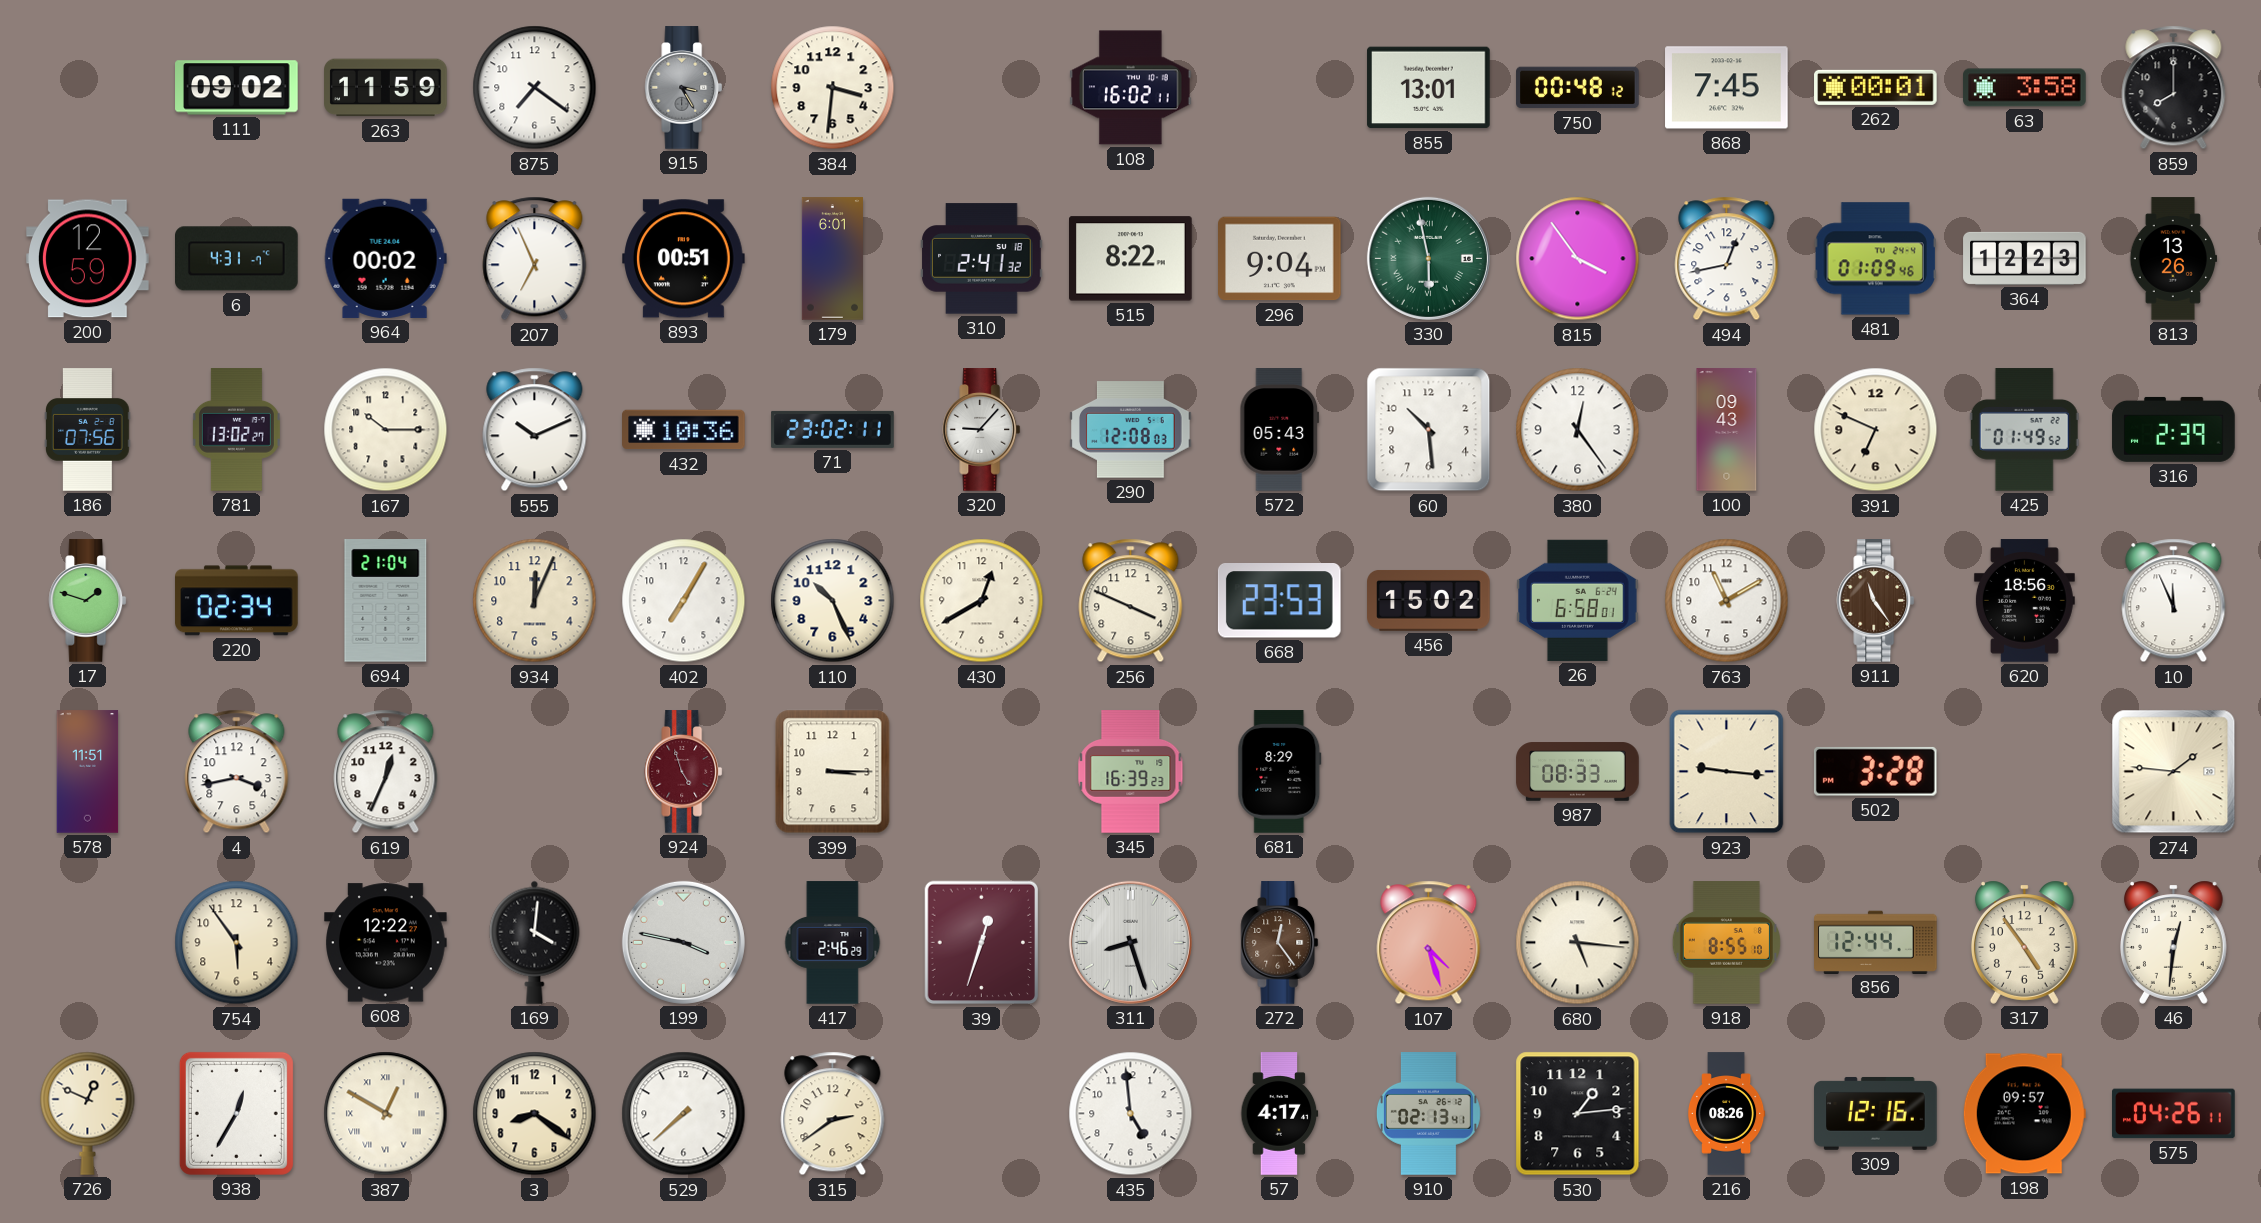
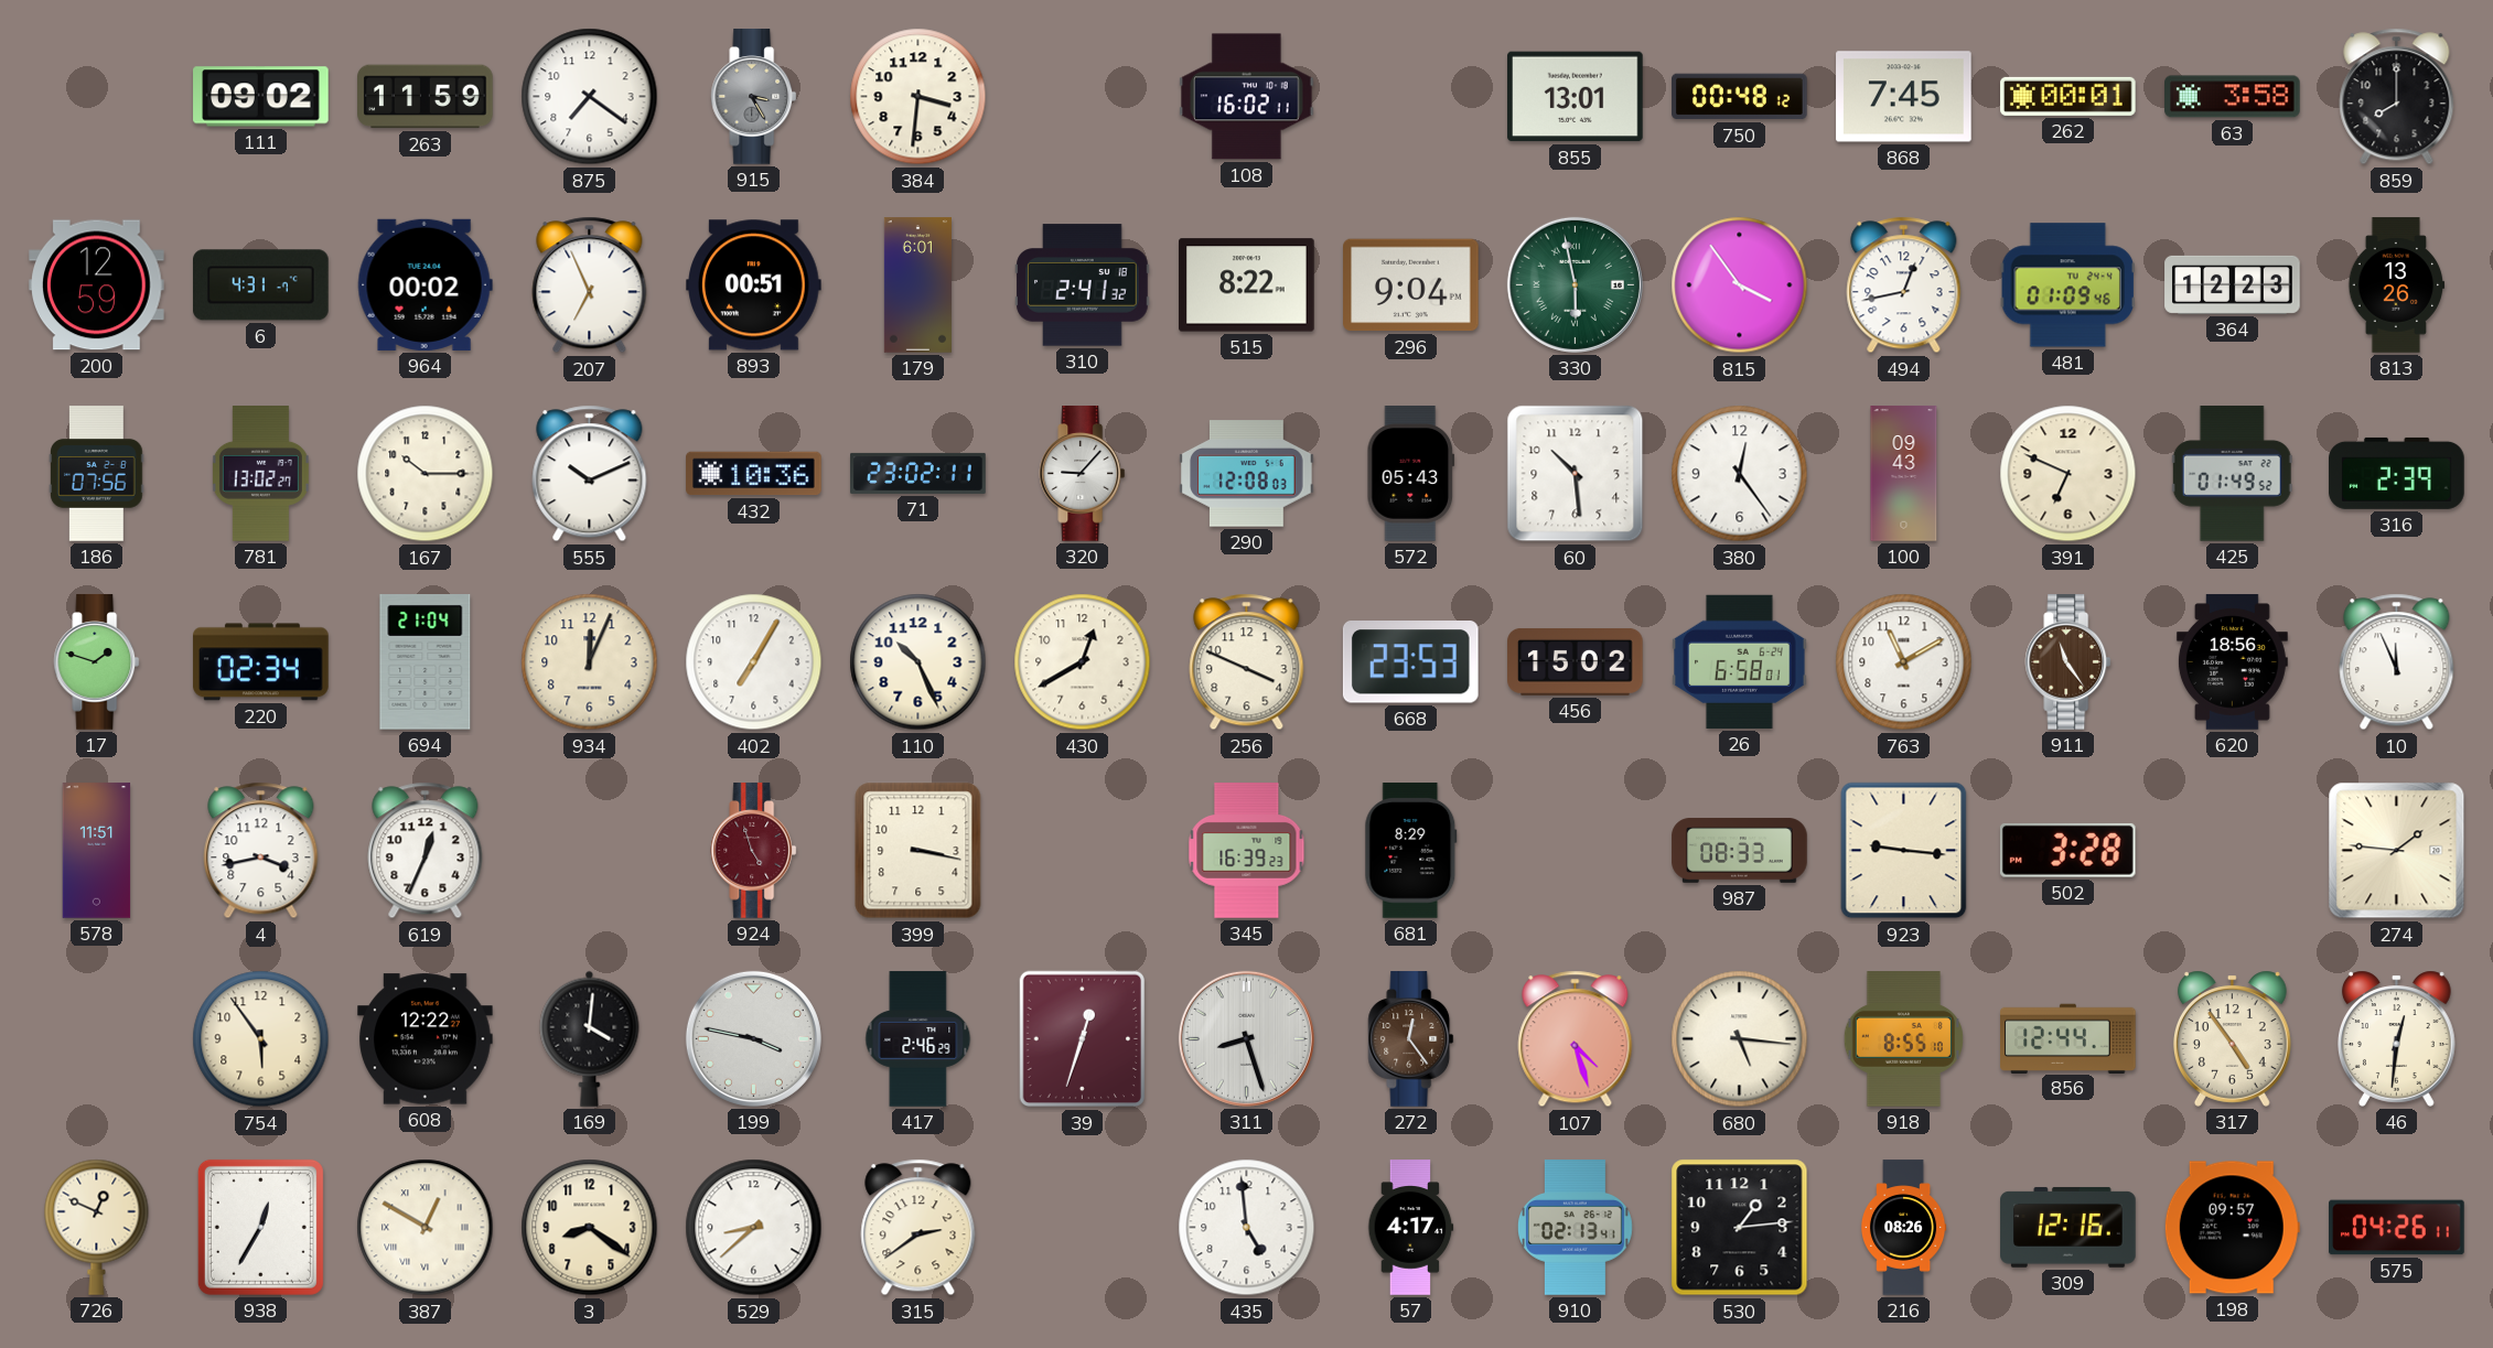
399: 3:15 -> 3:17
529: 7:38 -> 8:38
